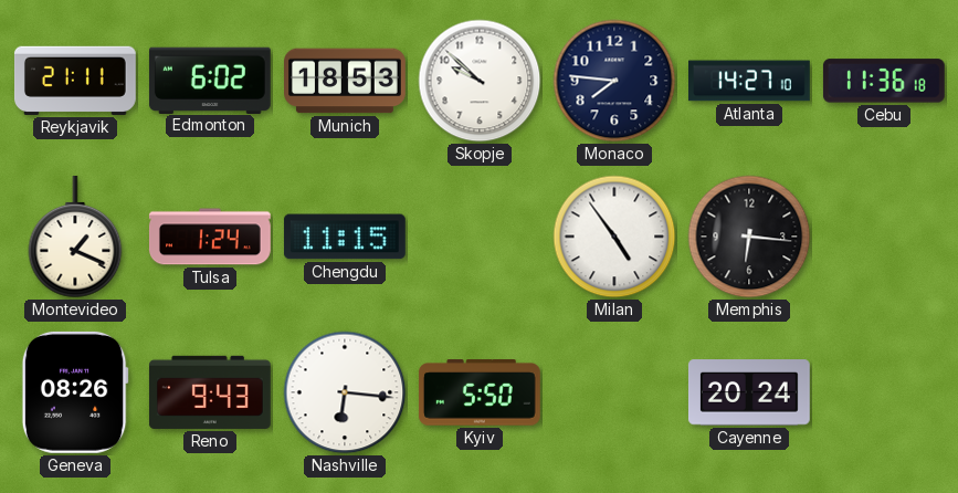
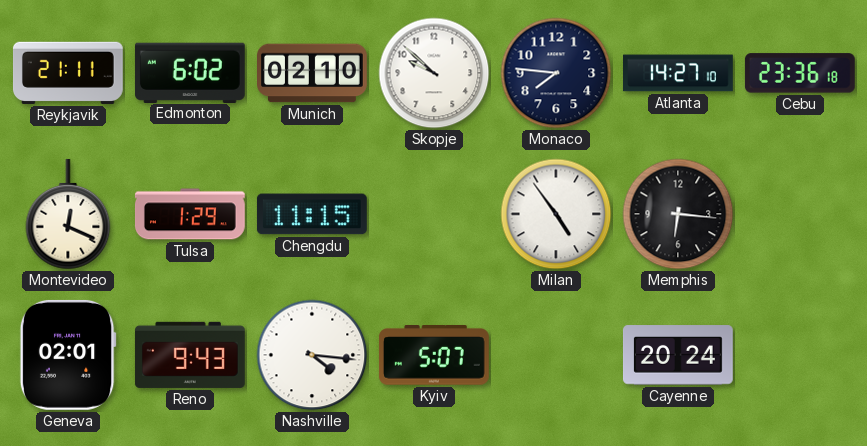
Munich: 18:53 -> 02:10
Cebu: 11:36 -> 23:36
Montevideo: 1:19 -> 12:19
Tulsa: 1:24 -> 1:29
Geneva: 08:26 -> 02:01
Nashville: 6:16 -> 4:16
Kyiv: 5:50 -> 5:07
